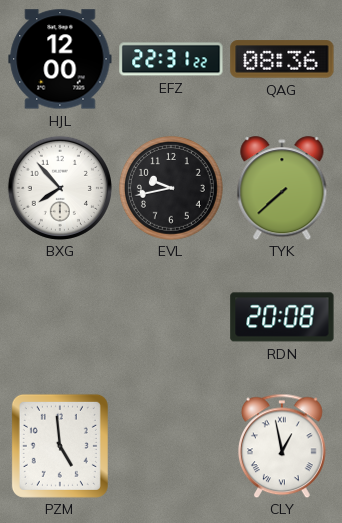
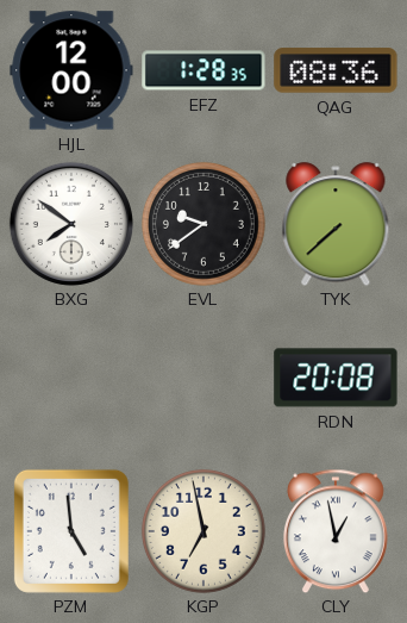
EFZ: 22:31 -> 1:28
BXG: 7:53 -> 7:51
EVL: 9:43 -> 9:39
KGP: none -> 6:58
